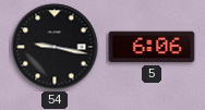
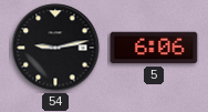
54: 9:17 -> 9:13
